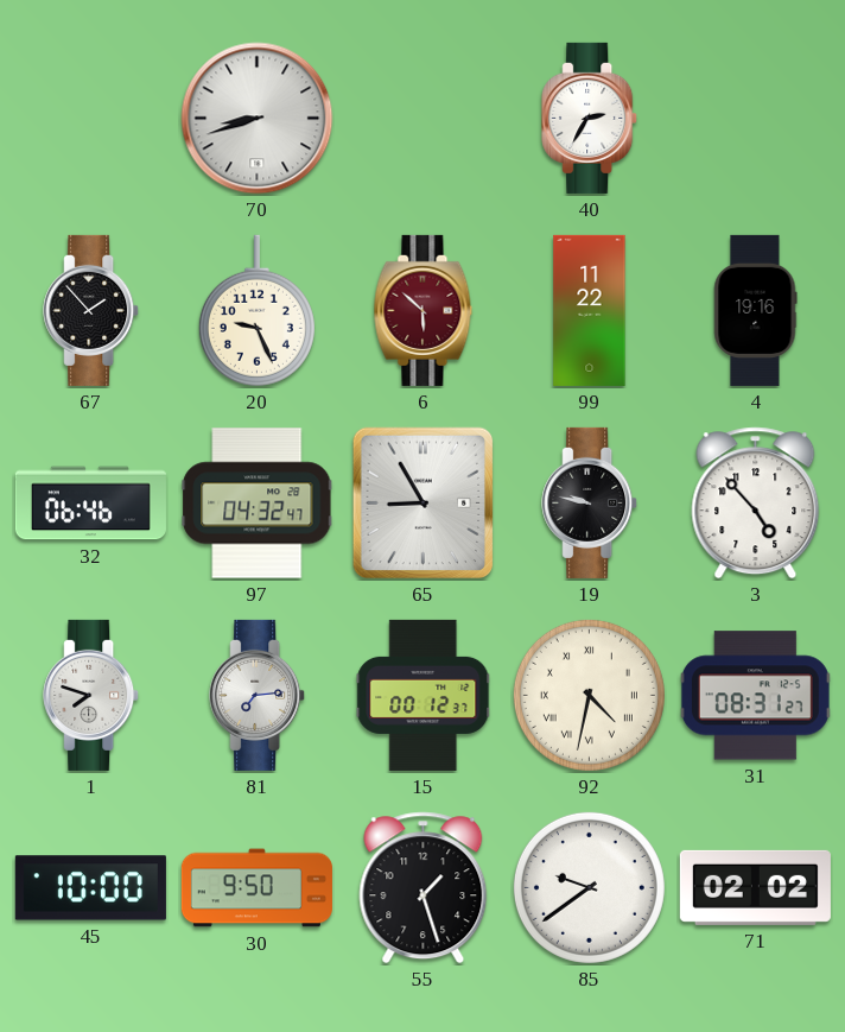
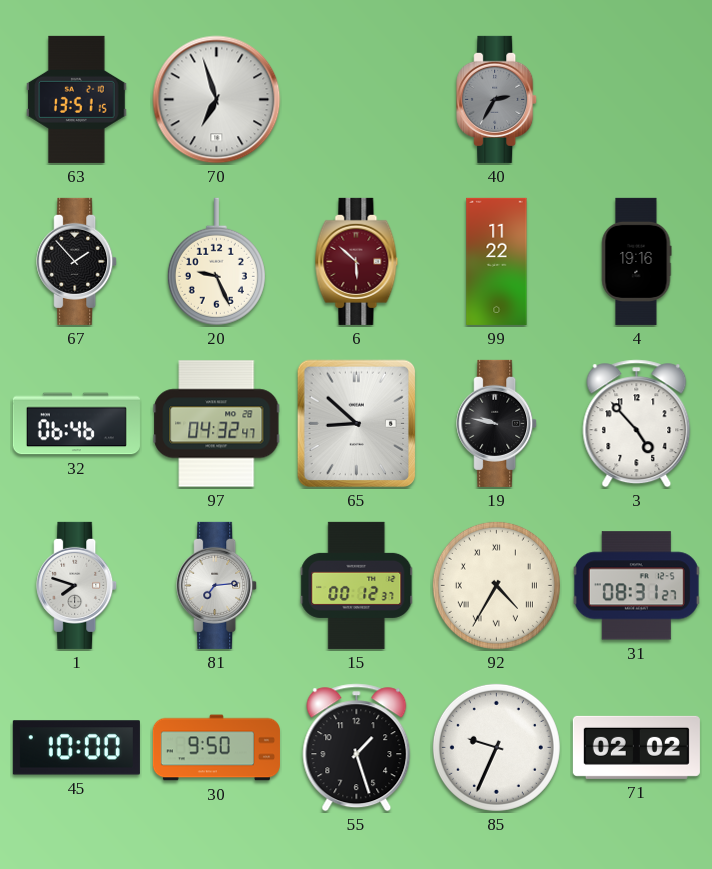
63: none -> 13:51
70: 8:42 -> 6:57
40 dial: white -> grey
65: 8:55 -> 8:52
92: 4:32 -> 4:35
85: 9:39 -> 9:34
